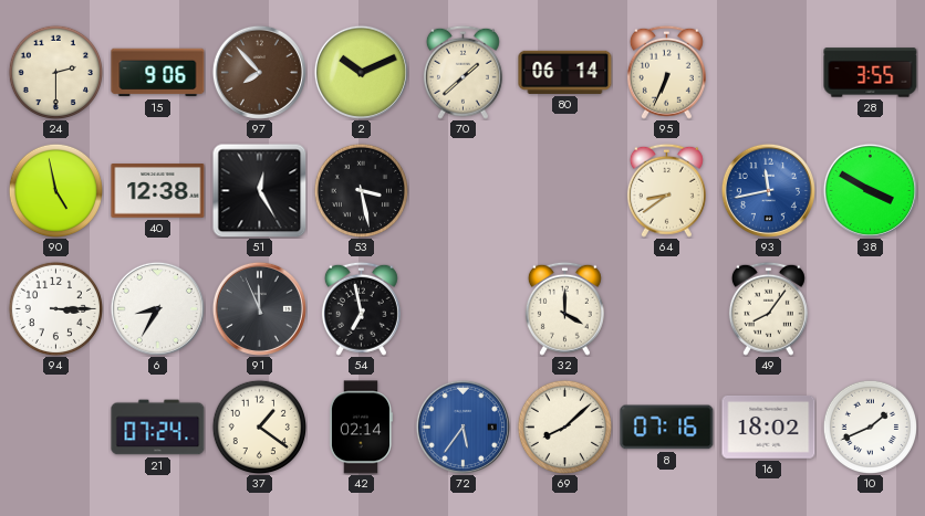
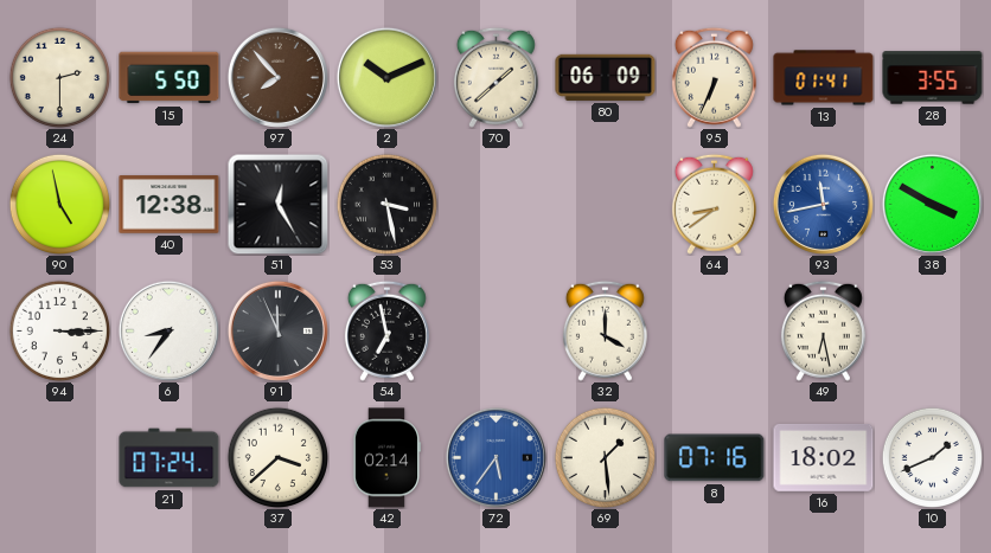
15: 9:06 -> 5:50
80: 06:14 -> 06:09
13: none -> 01:41
6: 8:35 -> 8:36
49: 8:06 -> 6:28
37: 1:21 -> 3:38
69: 8:08 -> 1:29
